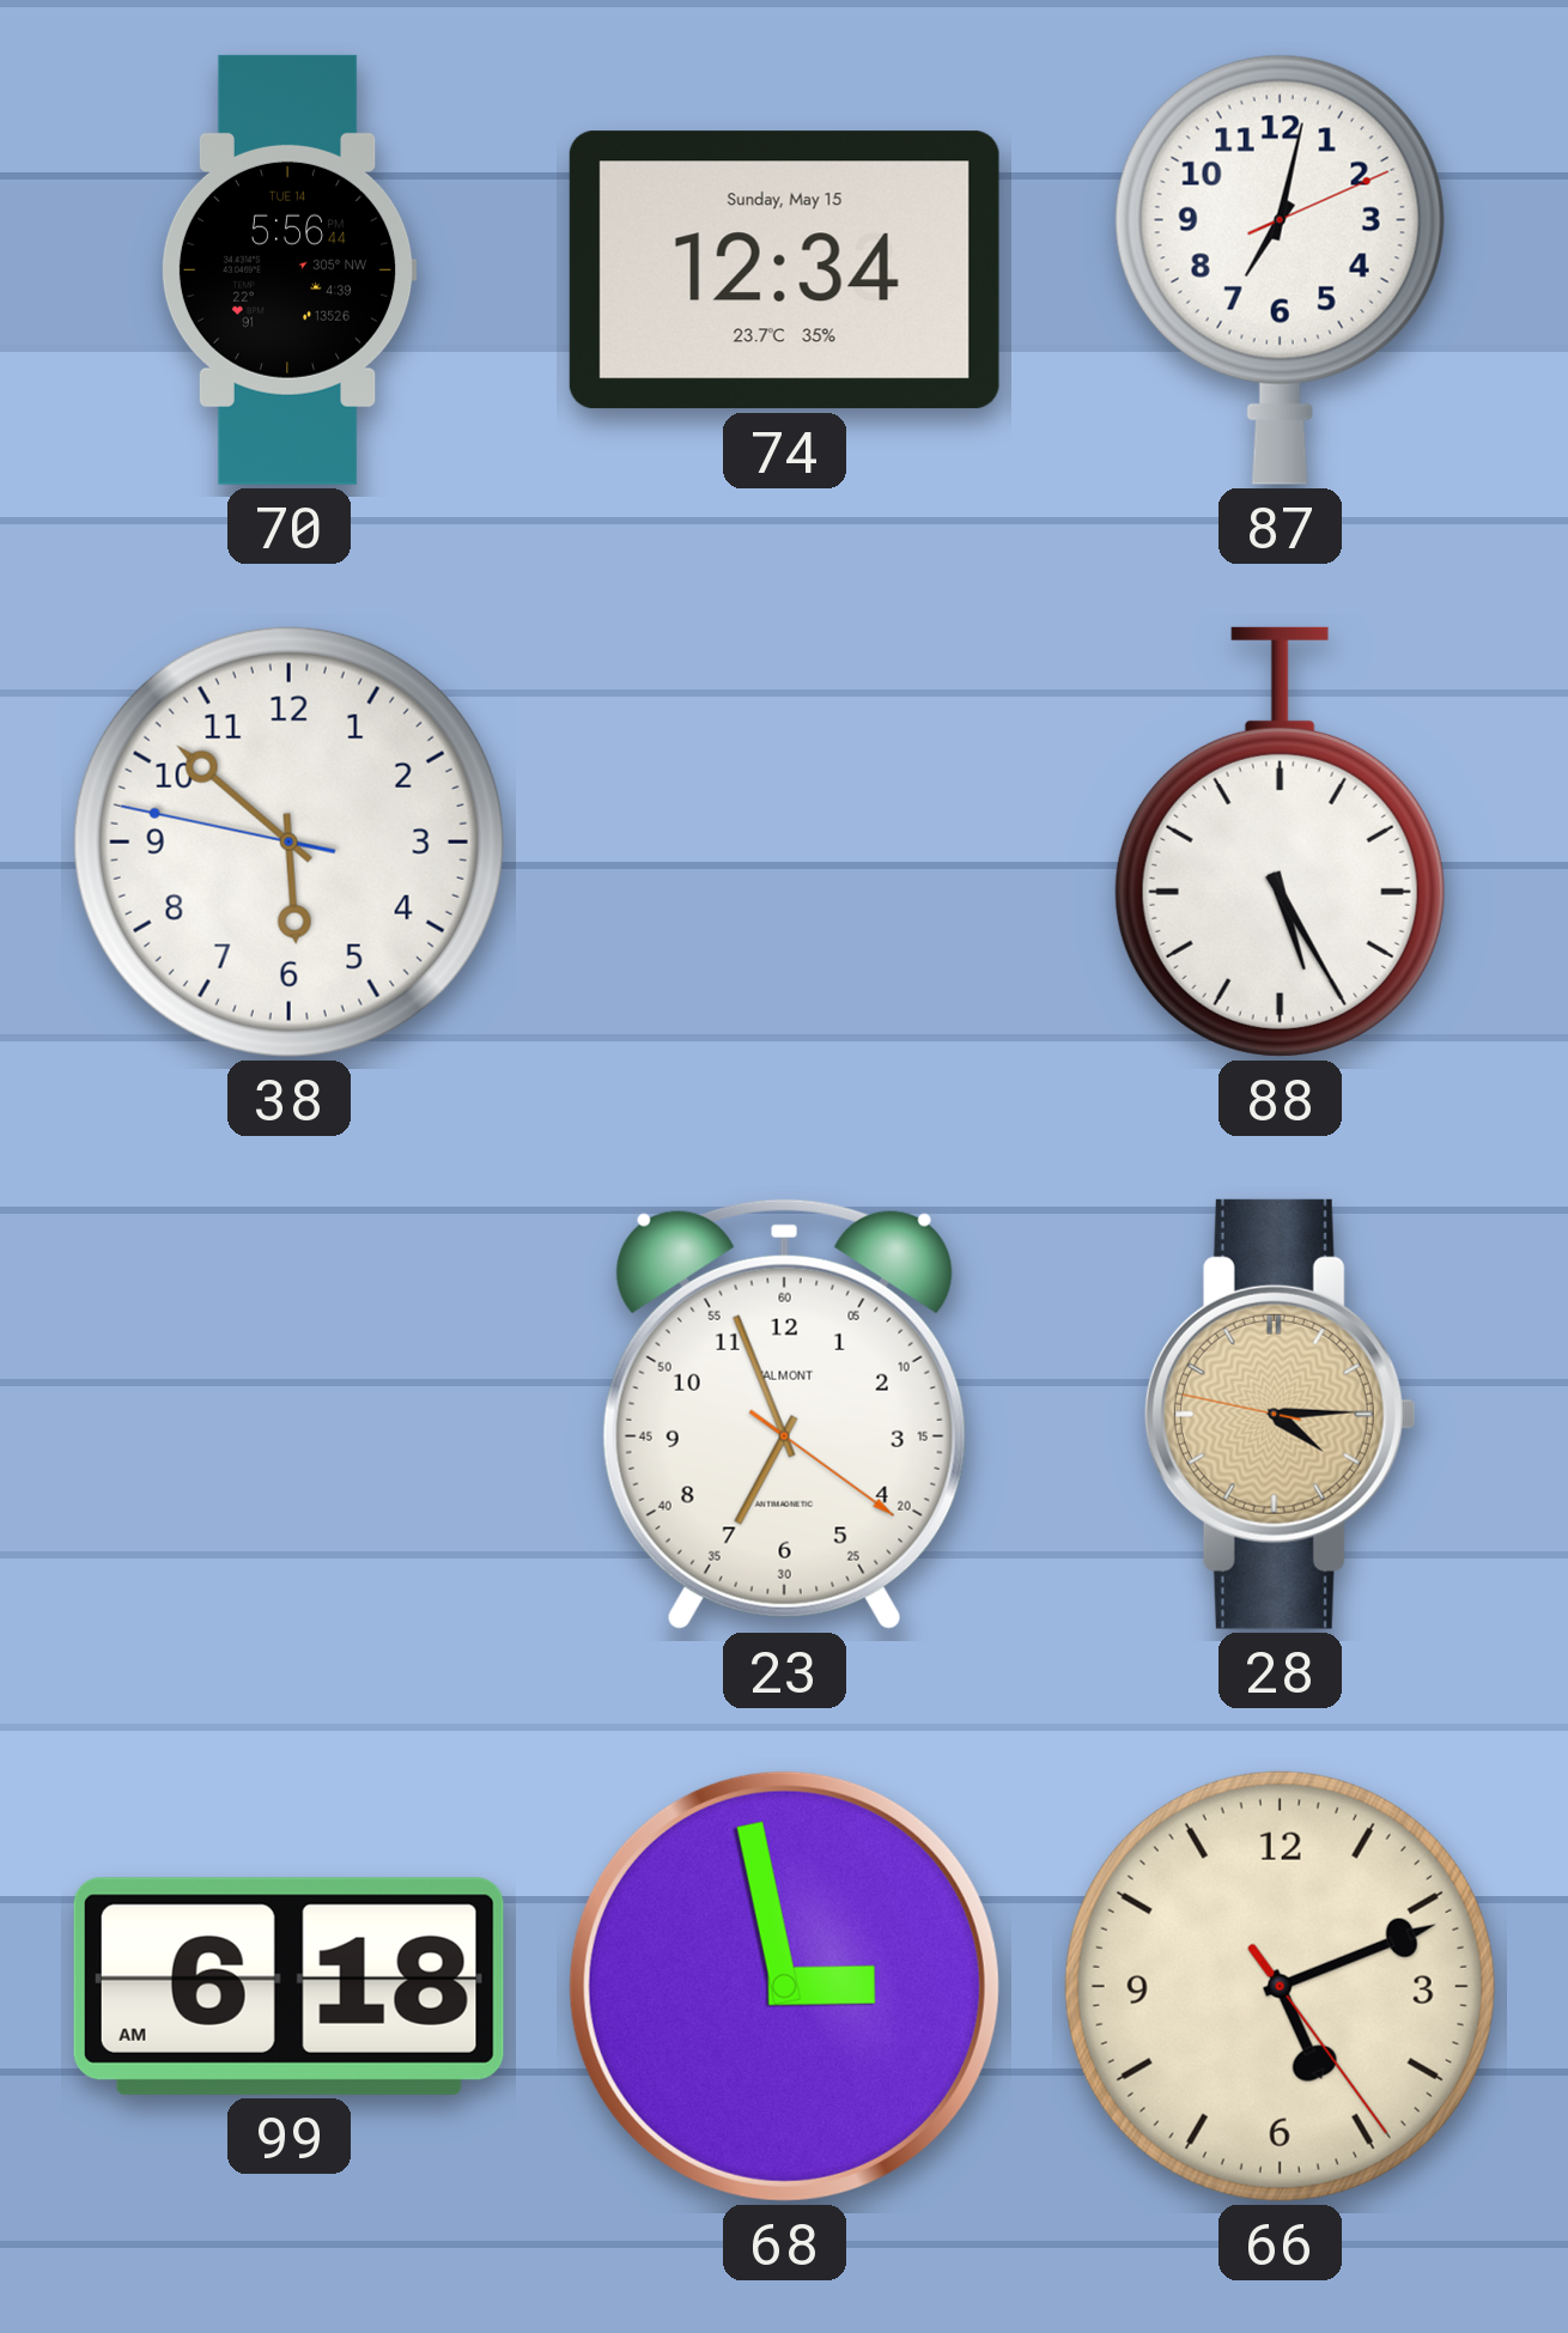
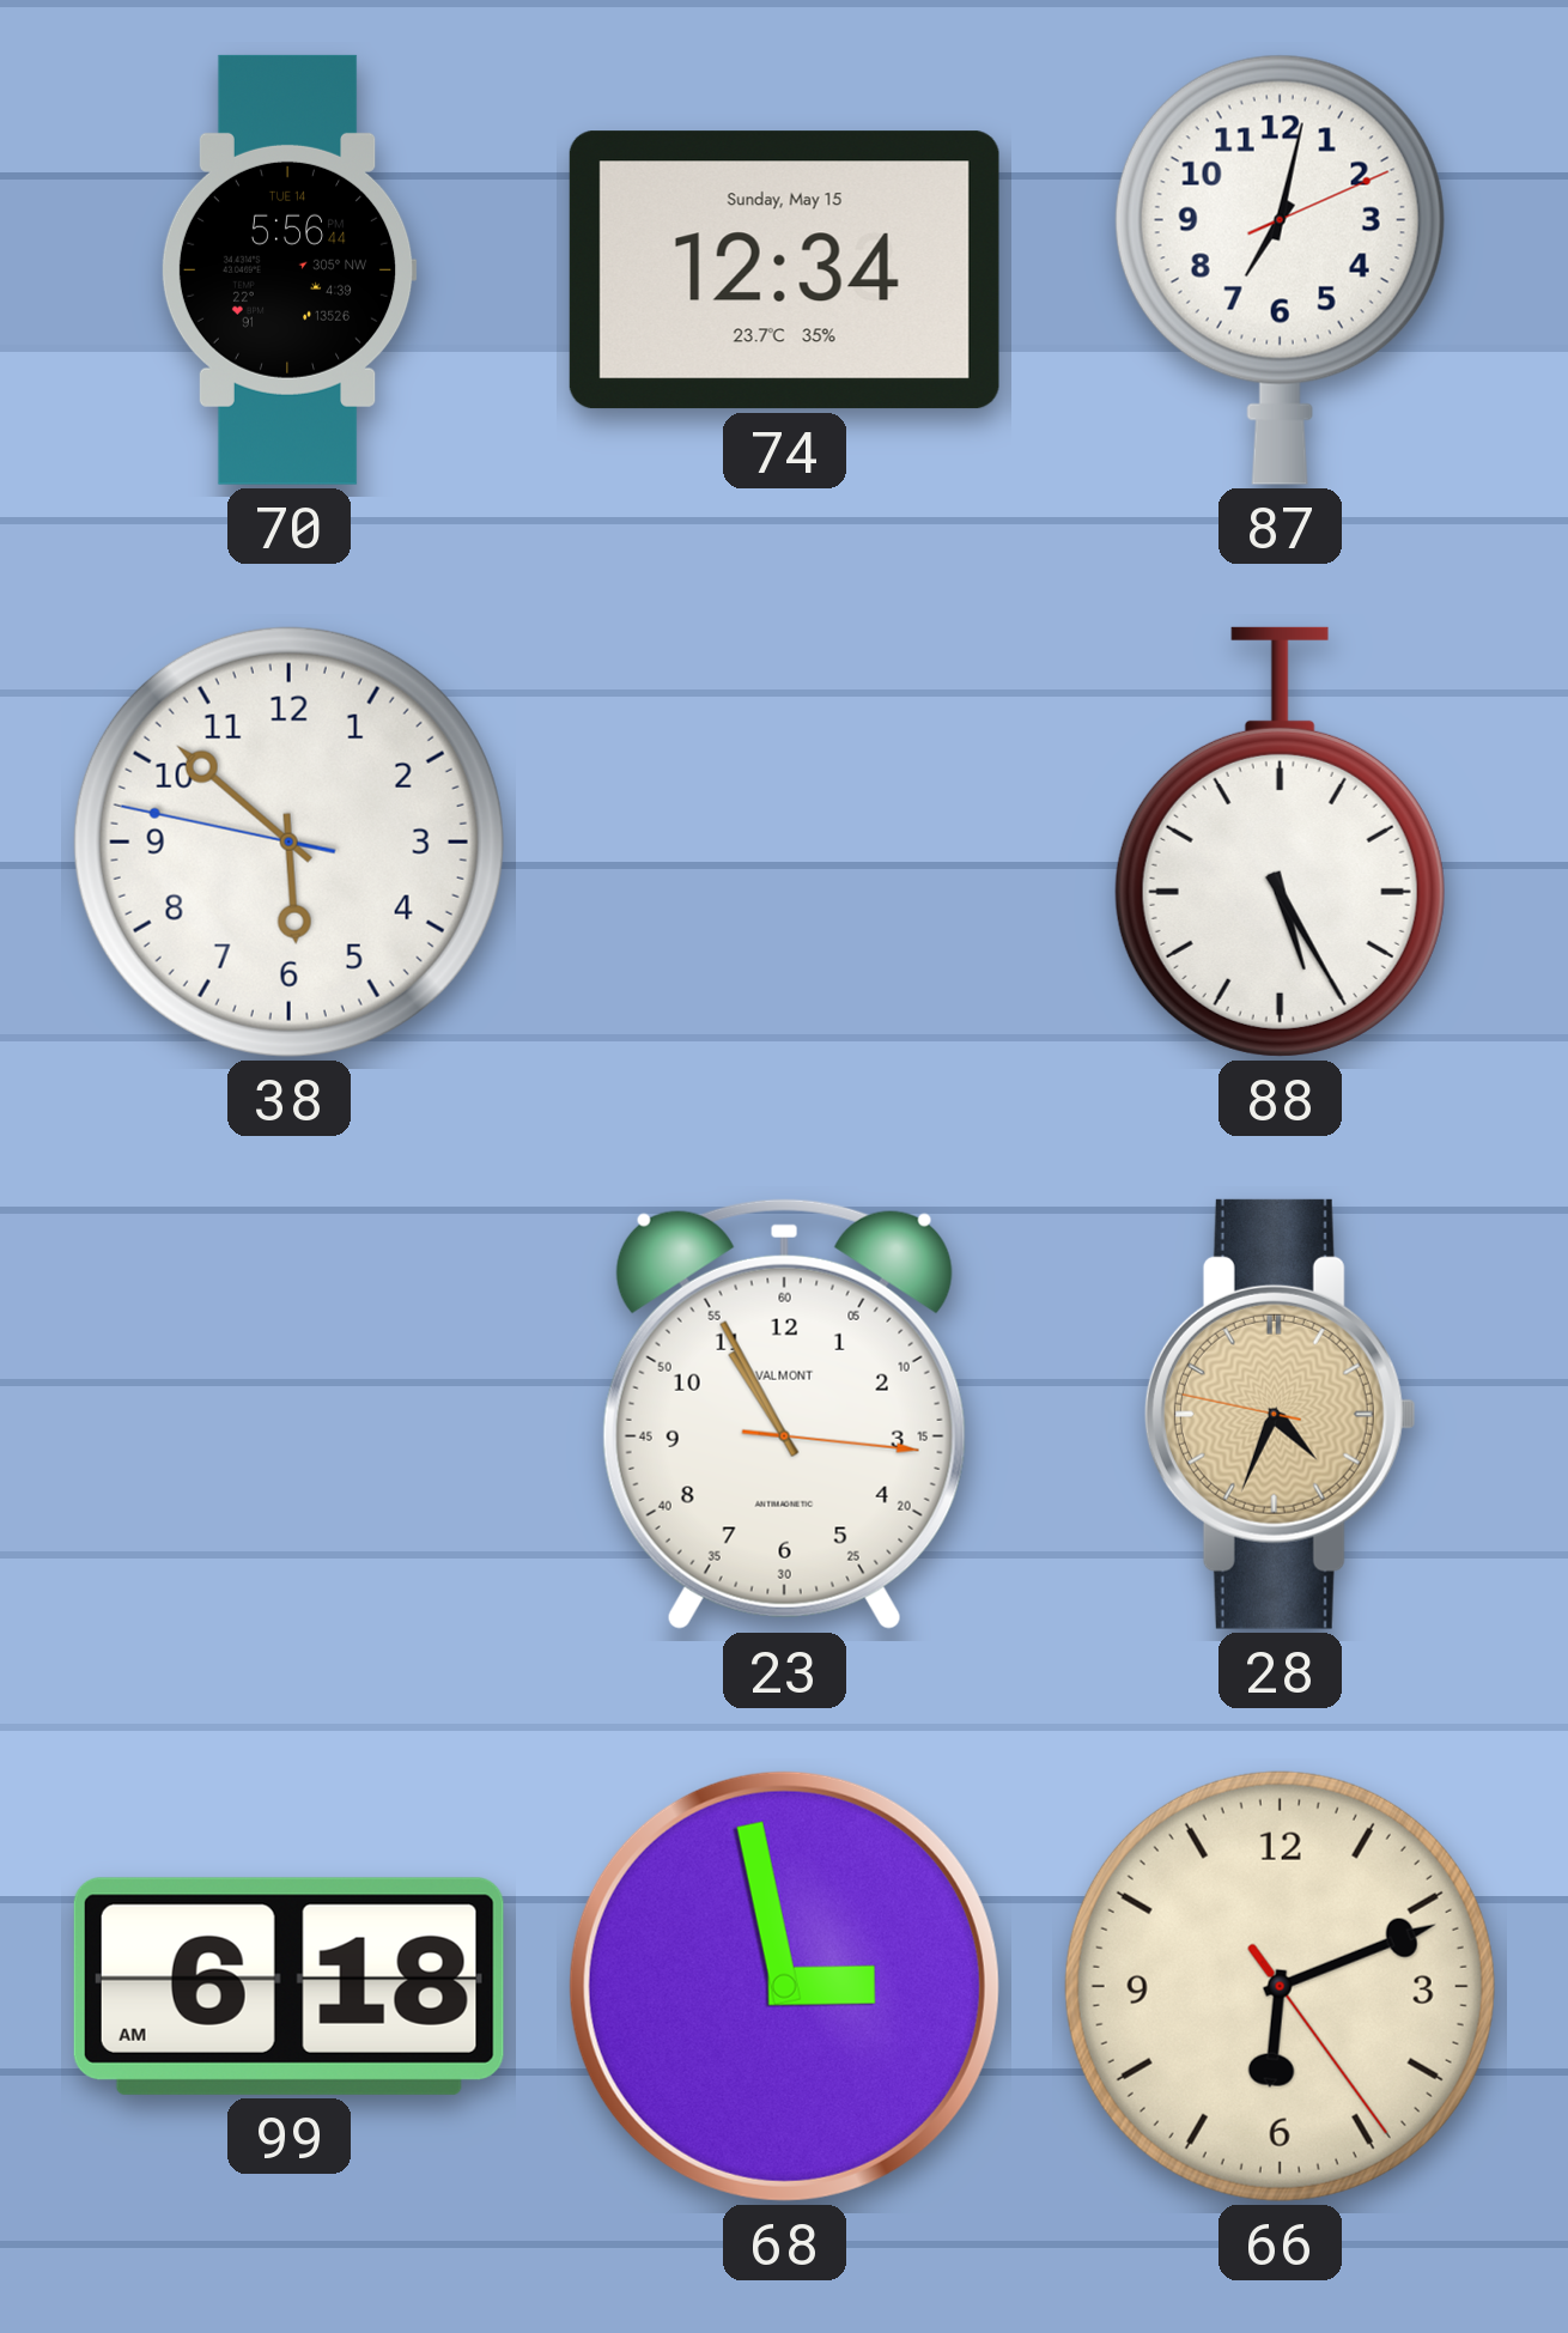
23: 6:56 -> 10:55
28: 4:14 -> 4:33
66: 5:11 -> 6:11
